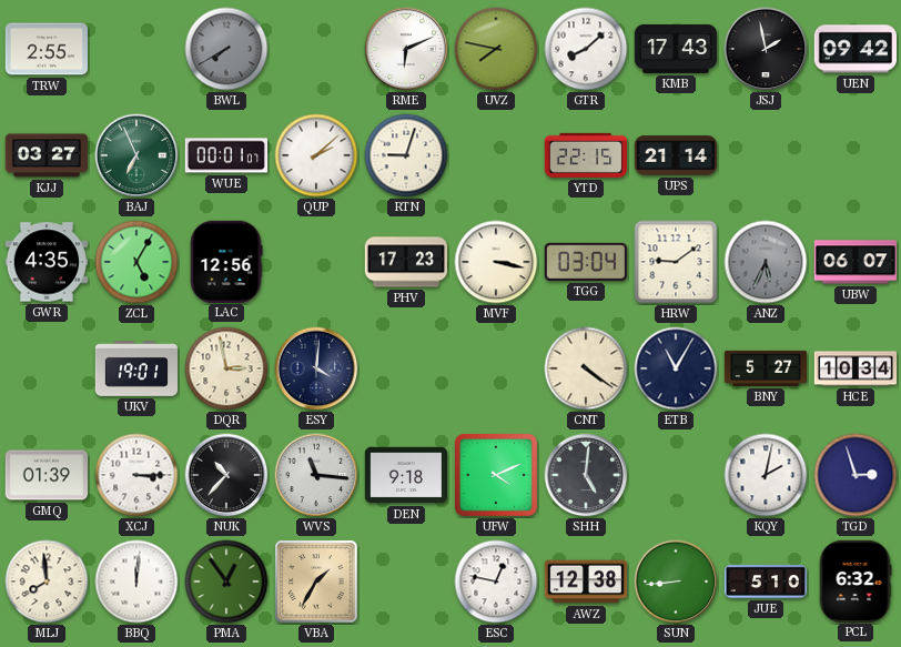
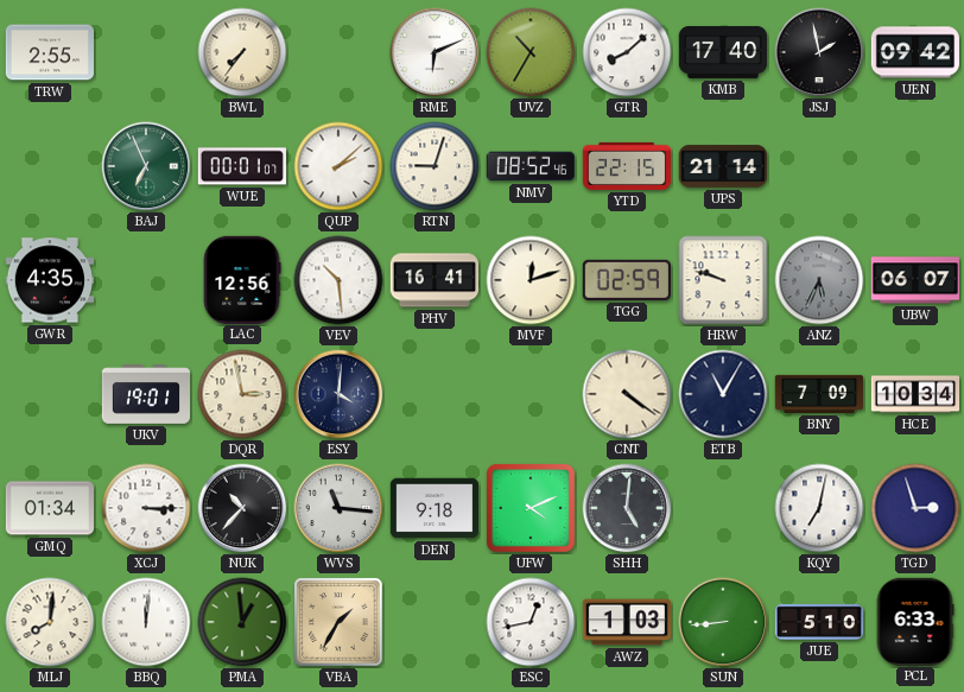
BWL: 7:40 -> 7:36
BWL dial: grey -> cream
UVZ: 7:47 -> 10:35
KMB: 17:43 -> 17:40
KJJ: 03:27 -> none
NMV: none -> 08:52
ZCL: 5:05 -> none
VEV: none -> 10:29
PHV: 17:23 -> 16:41
MVF: 3:17 -> 12:12
TGG: 03:04 -> 02:59
HRW: 9:09 -> 9:48
BNY: 5:27 -> 7:09
GMQ: 01:39 -> 01:34
KQY: 2:02 -> 7:02
MLJ: 7:59 -> 8:01
PMA: 12:54 -> 12:59
ESC: 12:47 -> 12:43
AWZ: 12:38 -> 1:03
PCL: 6:32 -> 6:33
